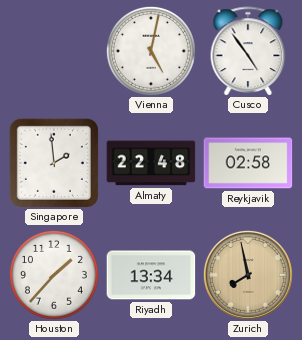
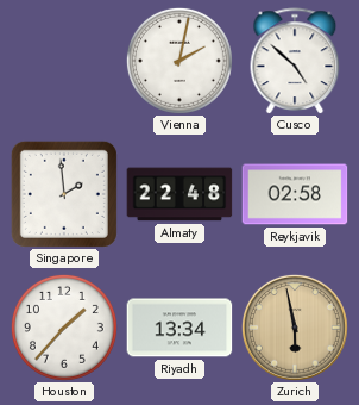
Vienna: 5:02 -> 2:02
Cusco: 4:54 -> 4:52
Zurich: 7:58 -> 5:58
